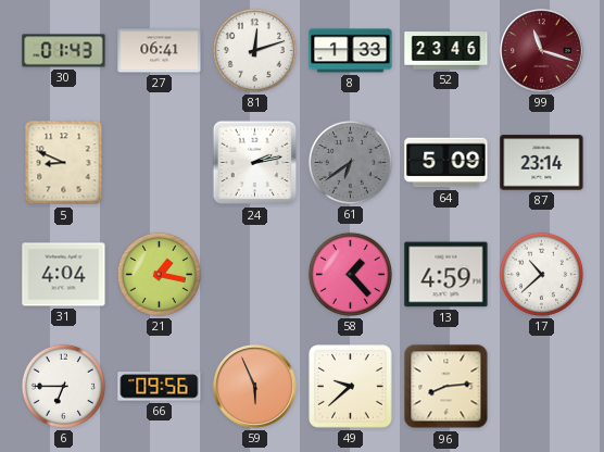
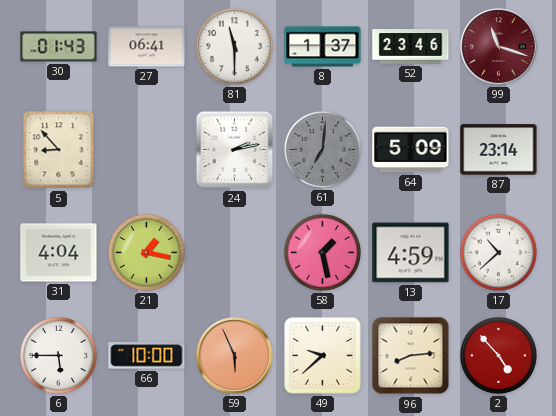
81: 12:12 -> 11:30
8: 1:33 -> 1:37
5: 8:49 -> 8:53
61: 6:39 -> 7:01
58: 1:23 -> 1:28
6: 6:45 -> 5:45
66: 09:56 -> 10:00
2: none -> 4:53
